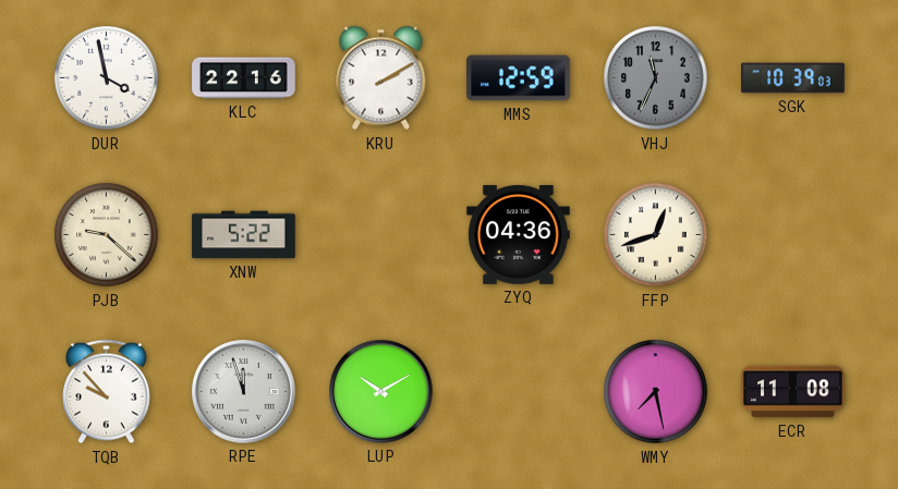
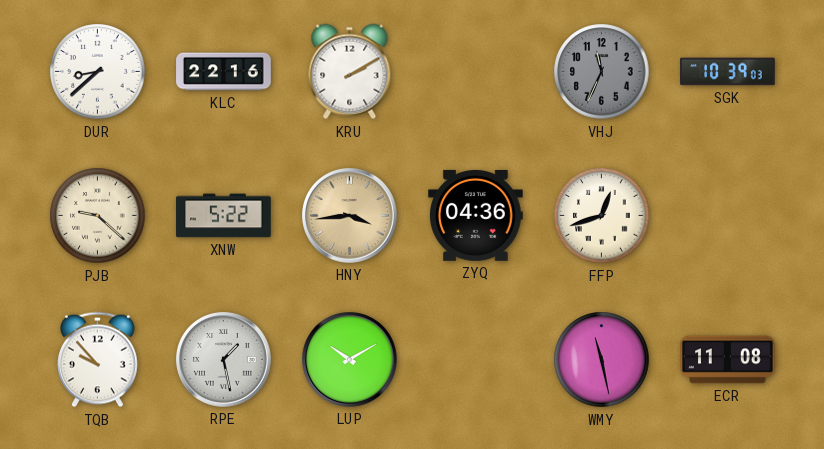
DUR: 3:58 -> 8:38
MMS: 12:59 -> none
HNY: none -> 3:44
RPE: 11:57 -> 1:28
WMY: 7:28 -> 11:28
